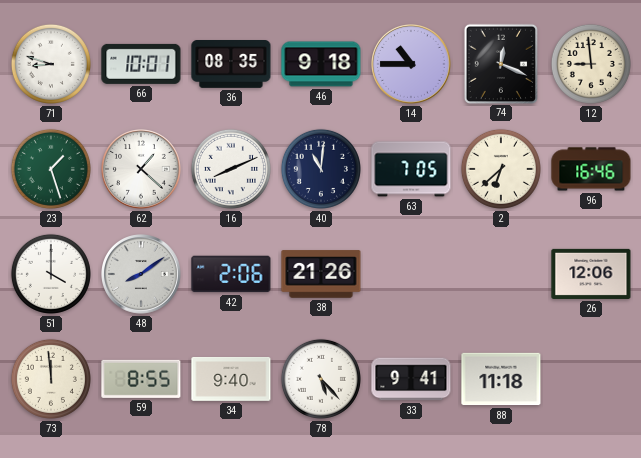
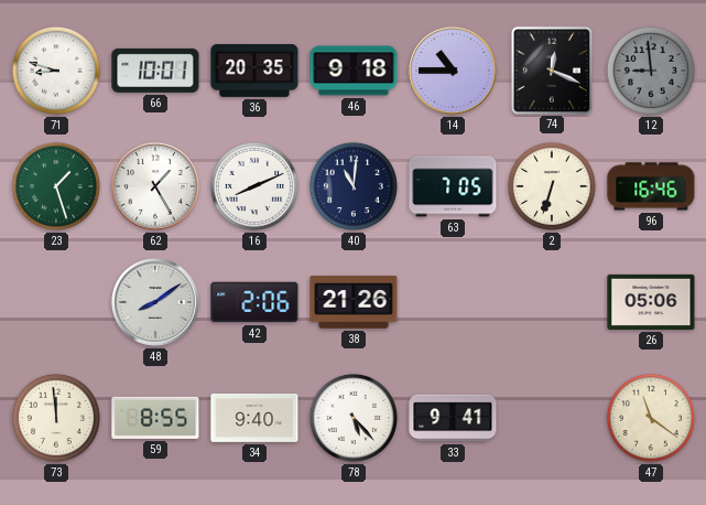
36: 08:35 -> 20:35
12 dial: cream -> grey
62: 1:22 -> 1:25
2: 6:38 -> 6:33
51: 4:00 -> none
26: 12:06 -> 05:06
88: 11:18 -> none
47: none -> 11:21
